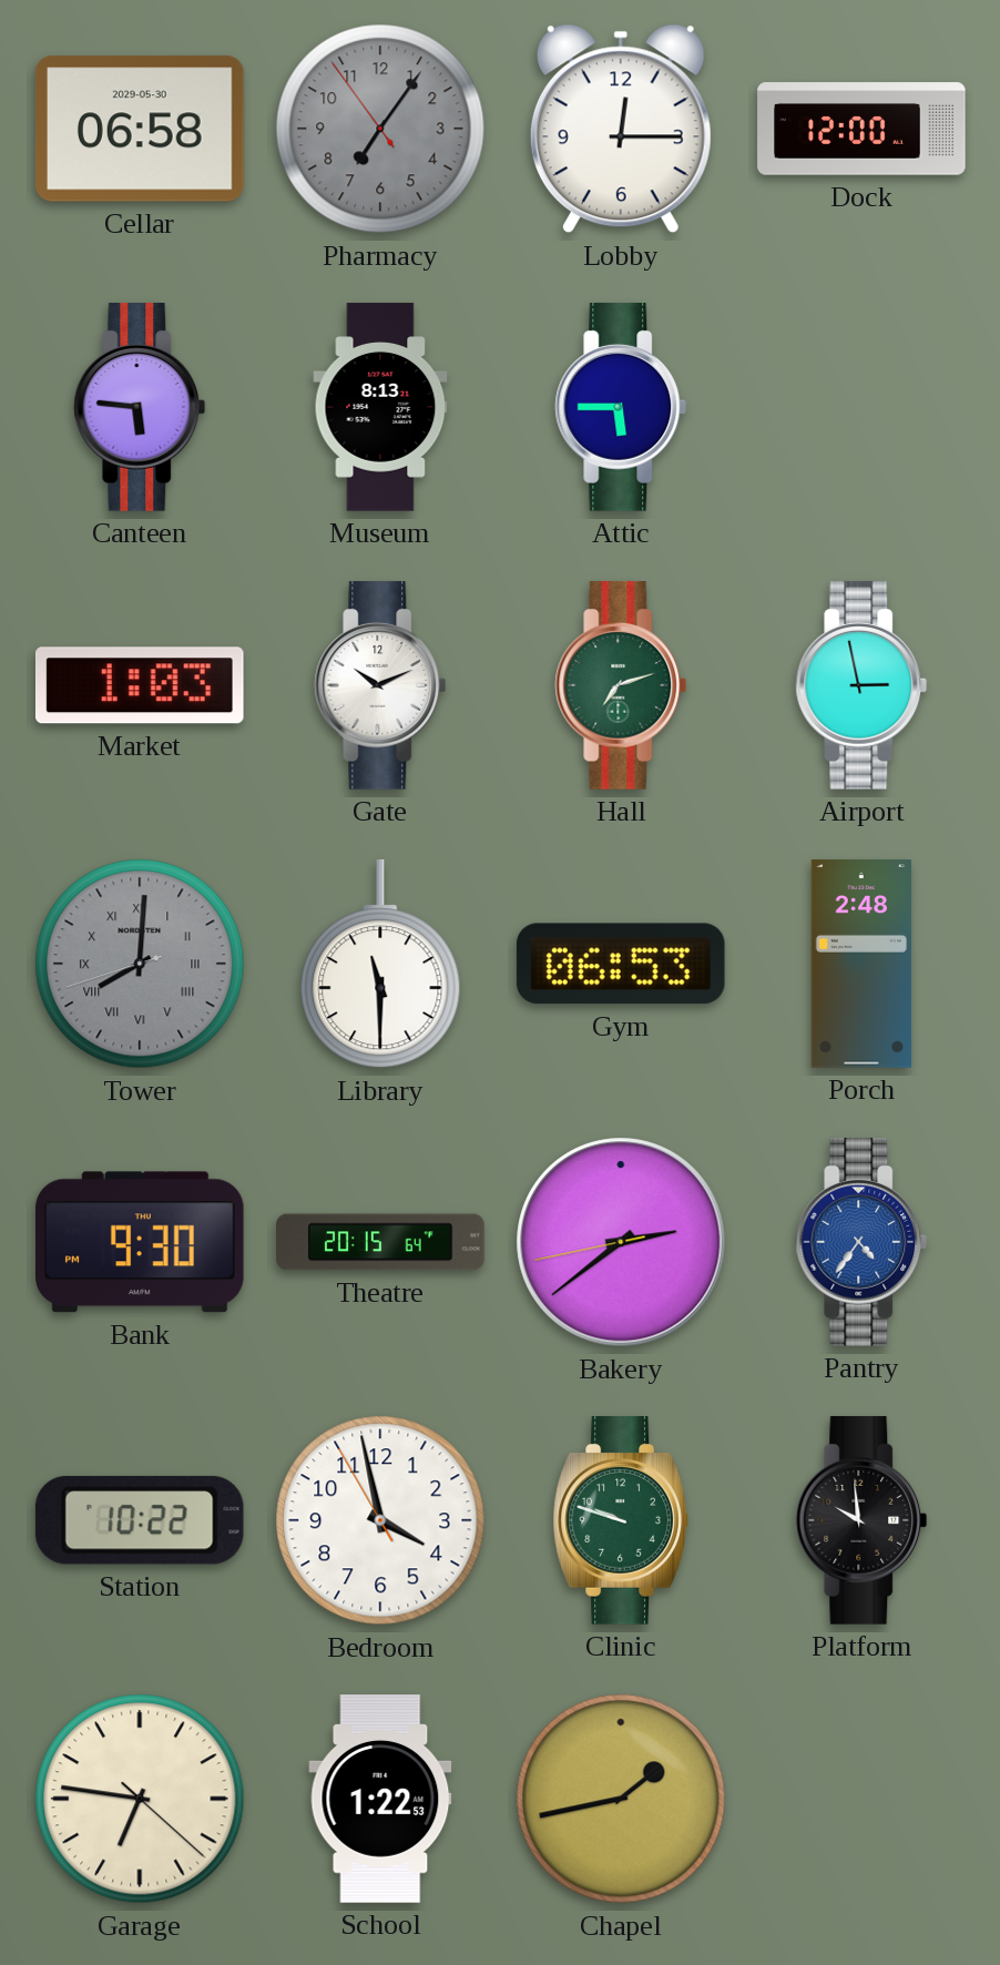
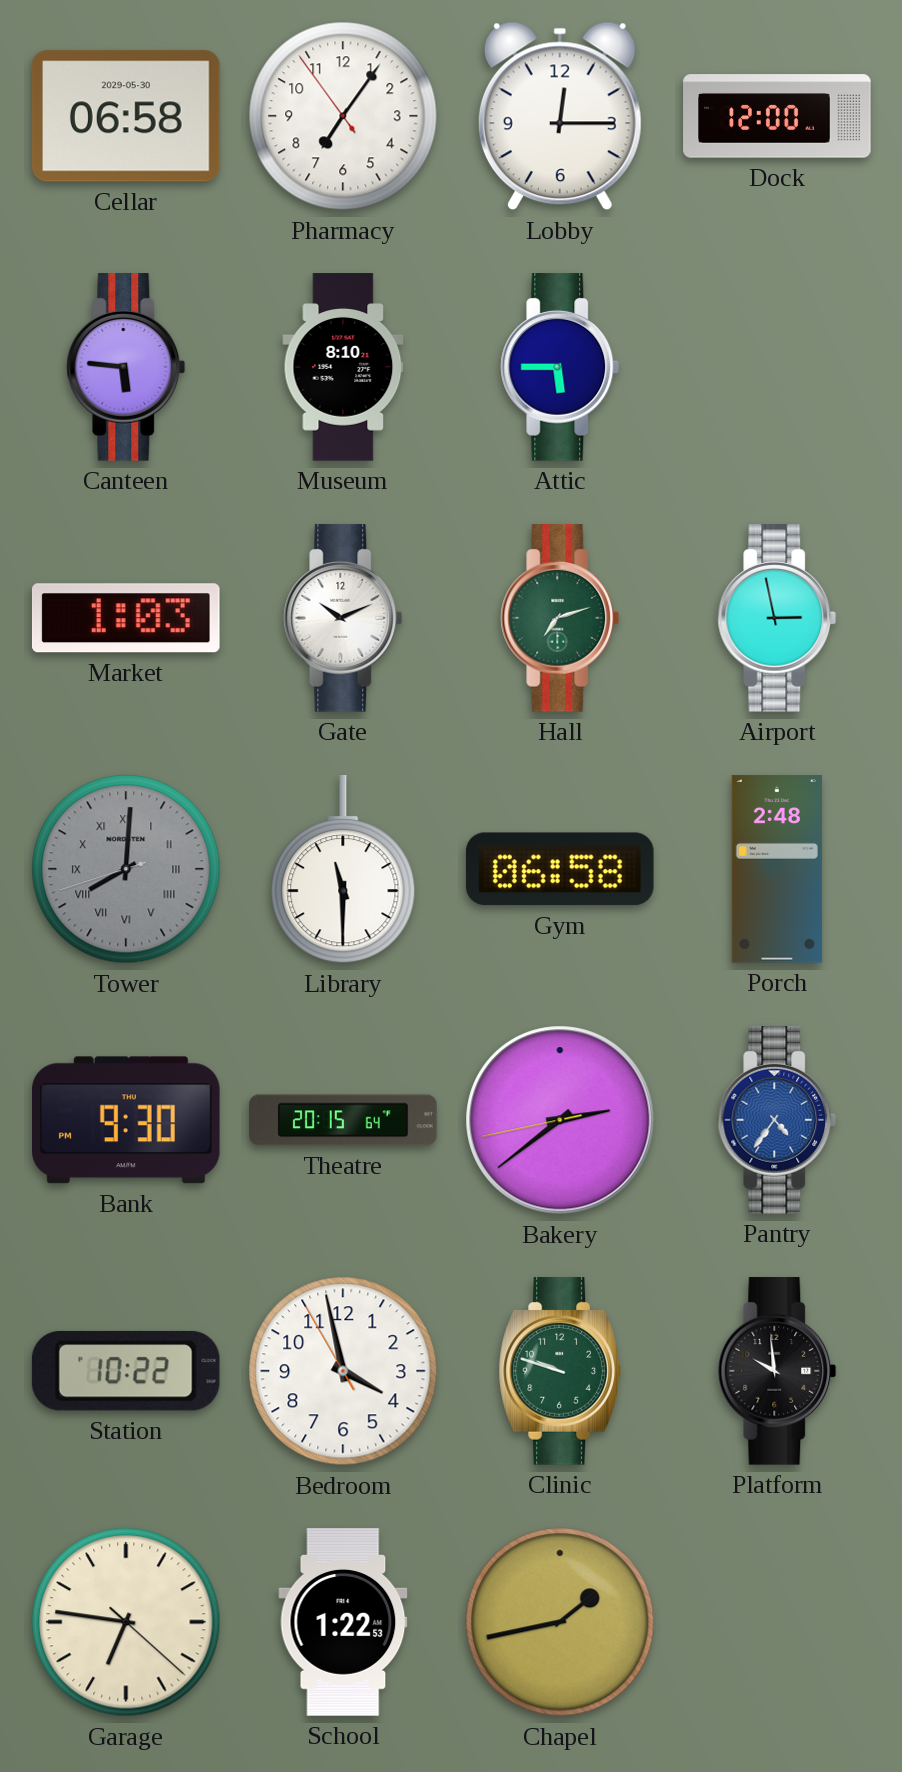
Pharmacy dial: grey -> white
Museum: 8:13 -> 8:10
Gym: 06:53 -> 06:58
